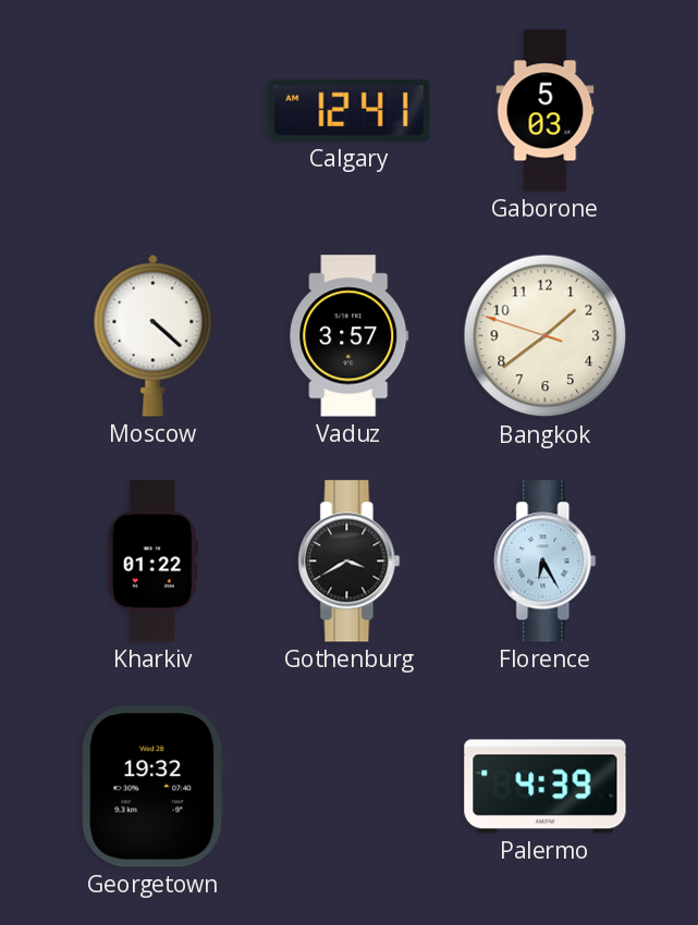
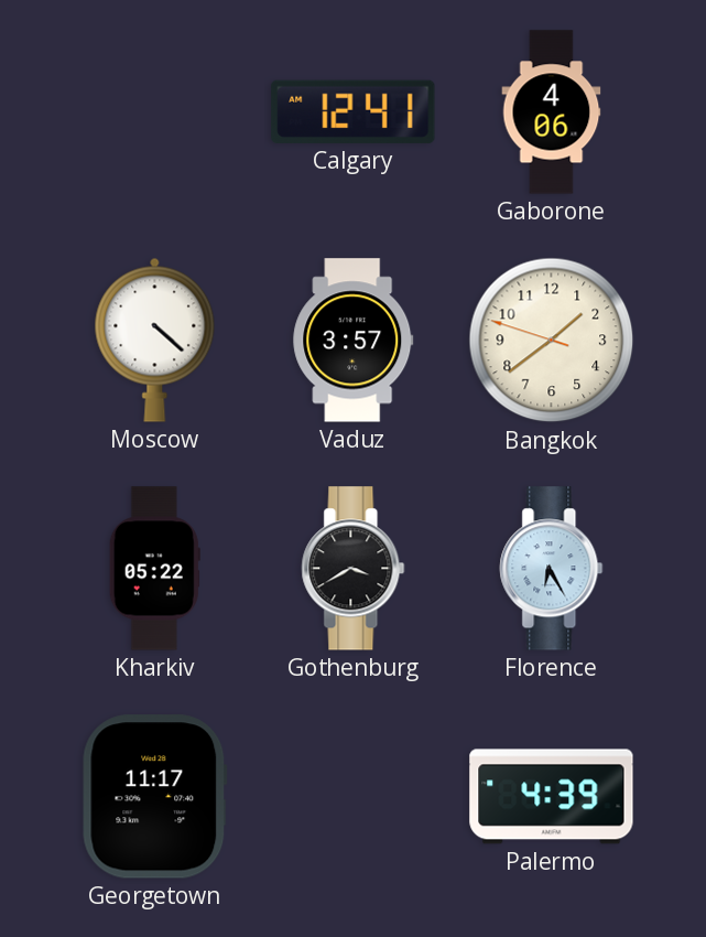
Gaborone: 5:03 -> 4:06
Kharkiv: 01:22 -> 05:22
Georgetown: 19:32 -> 11:17
